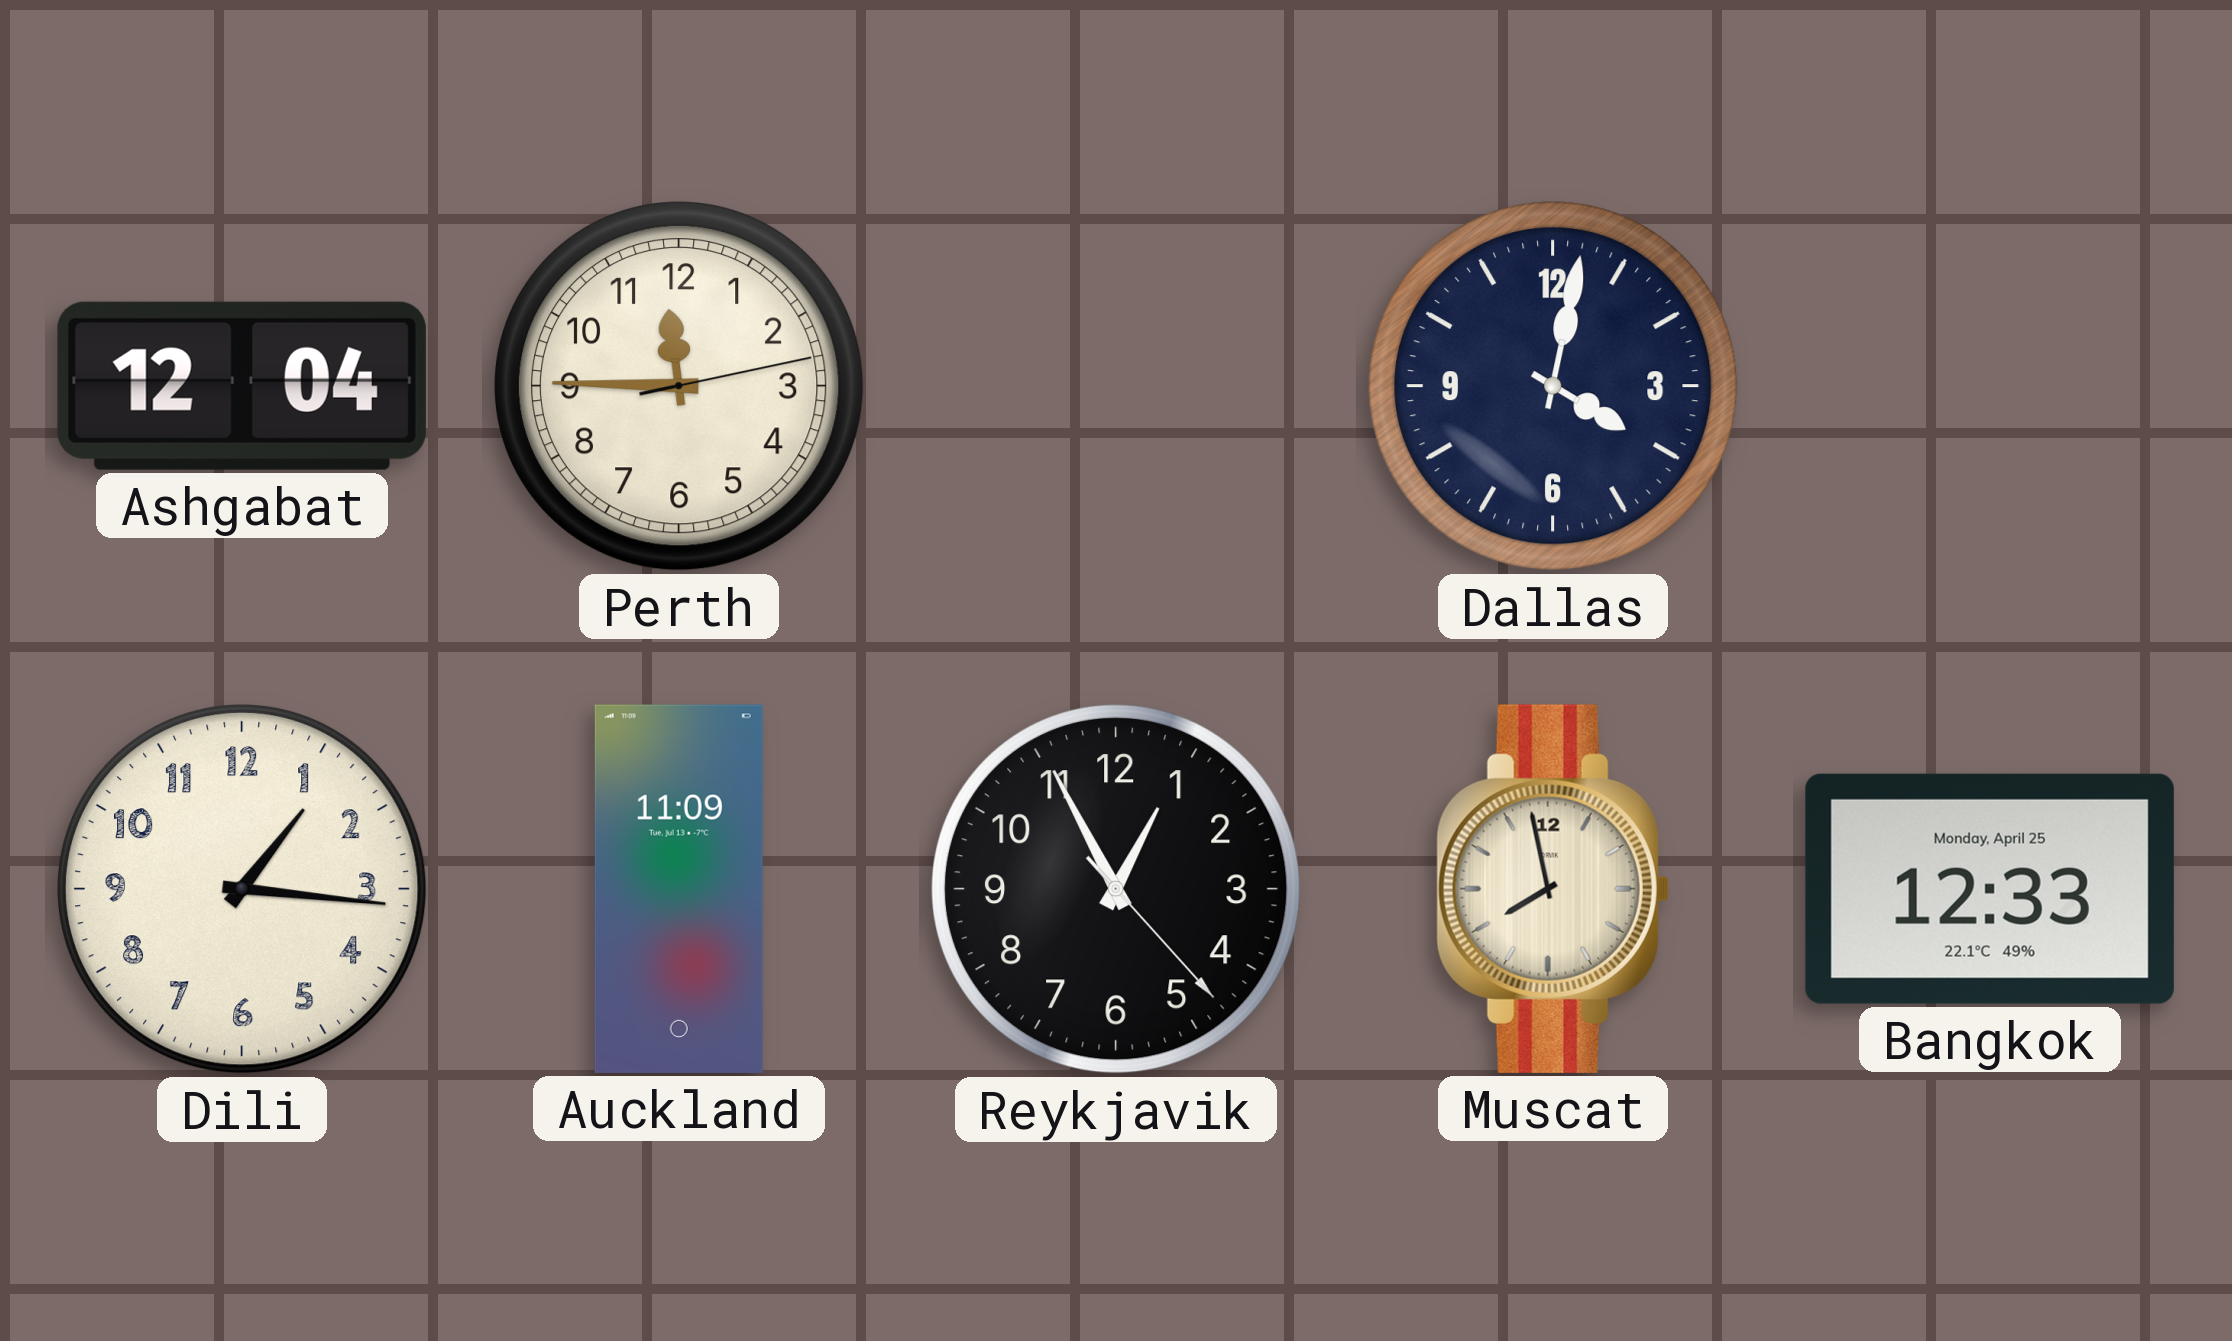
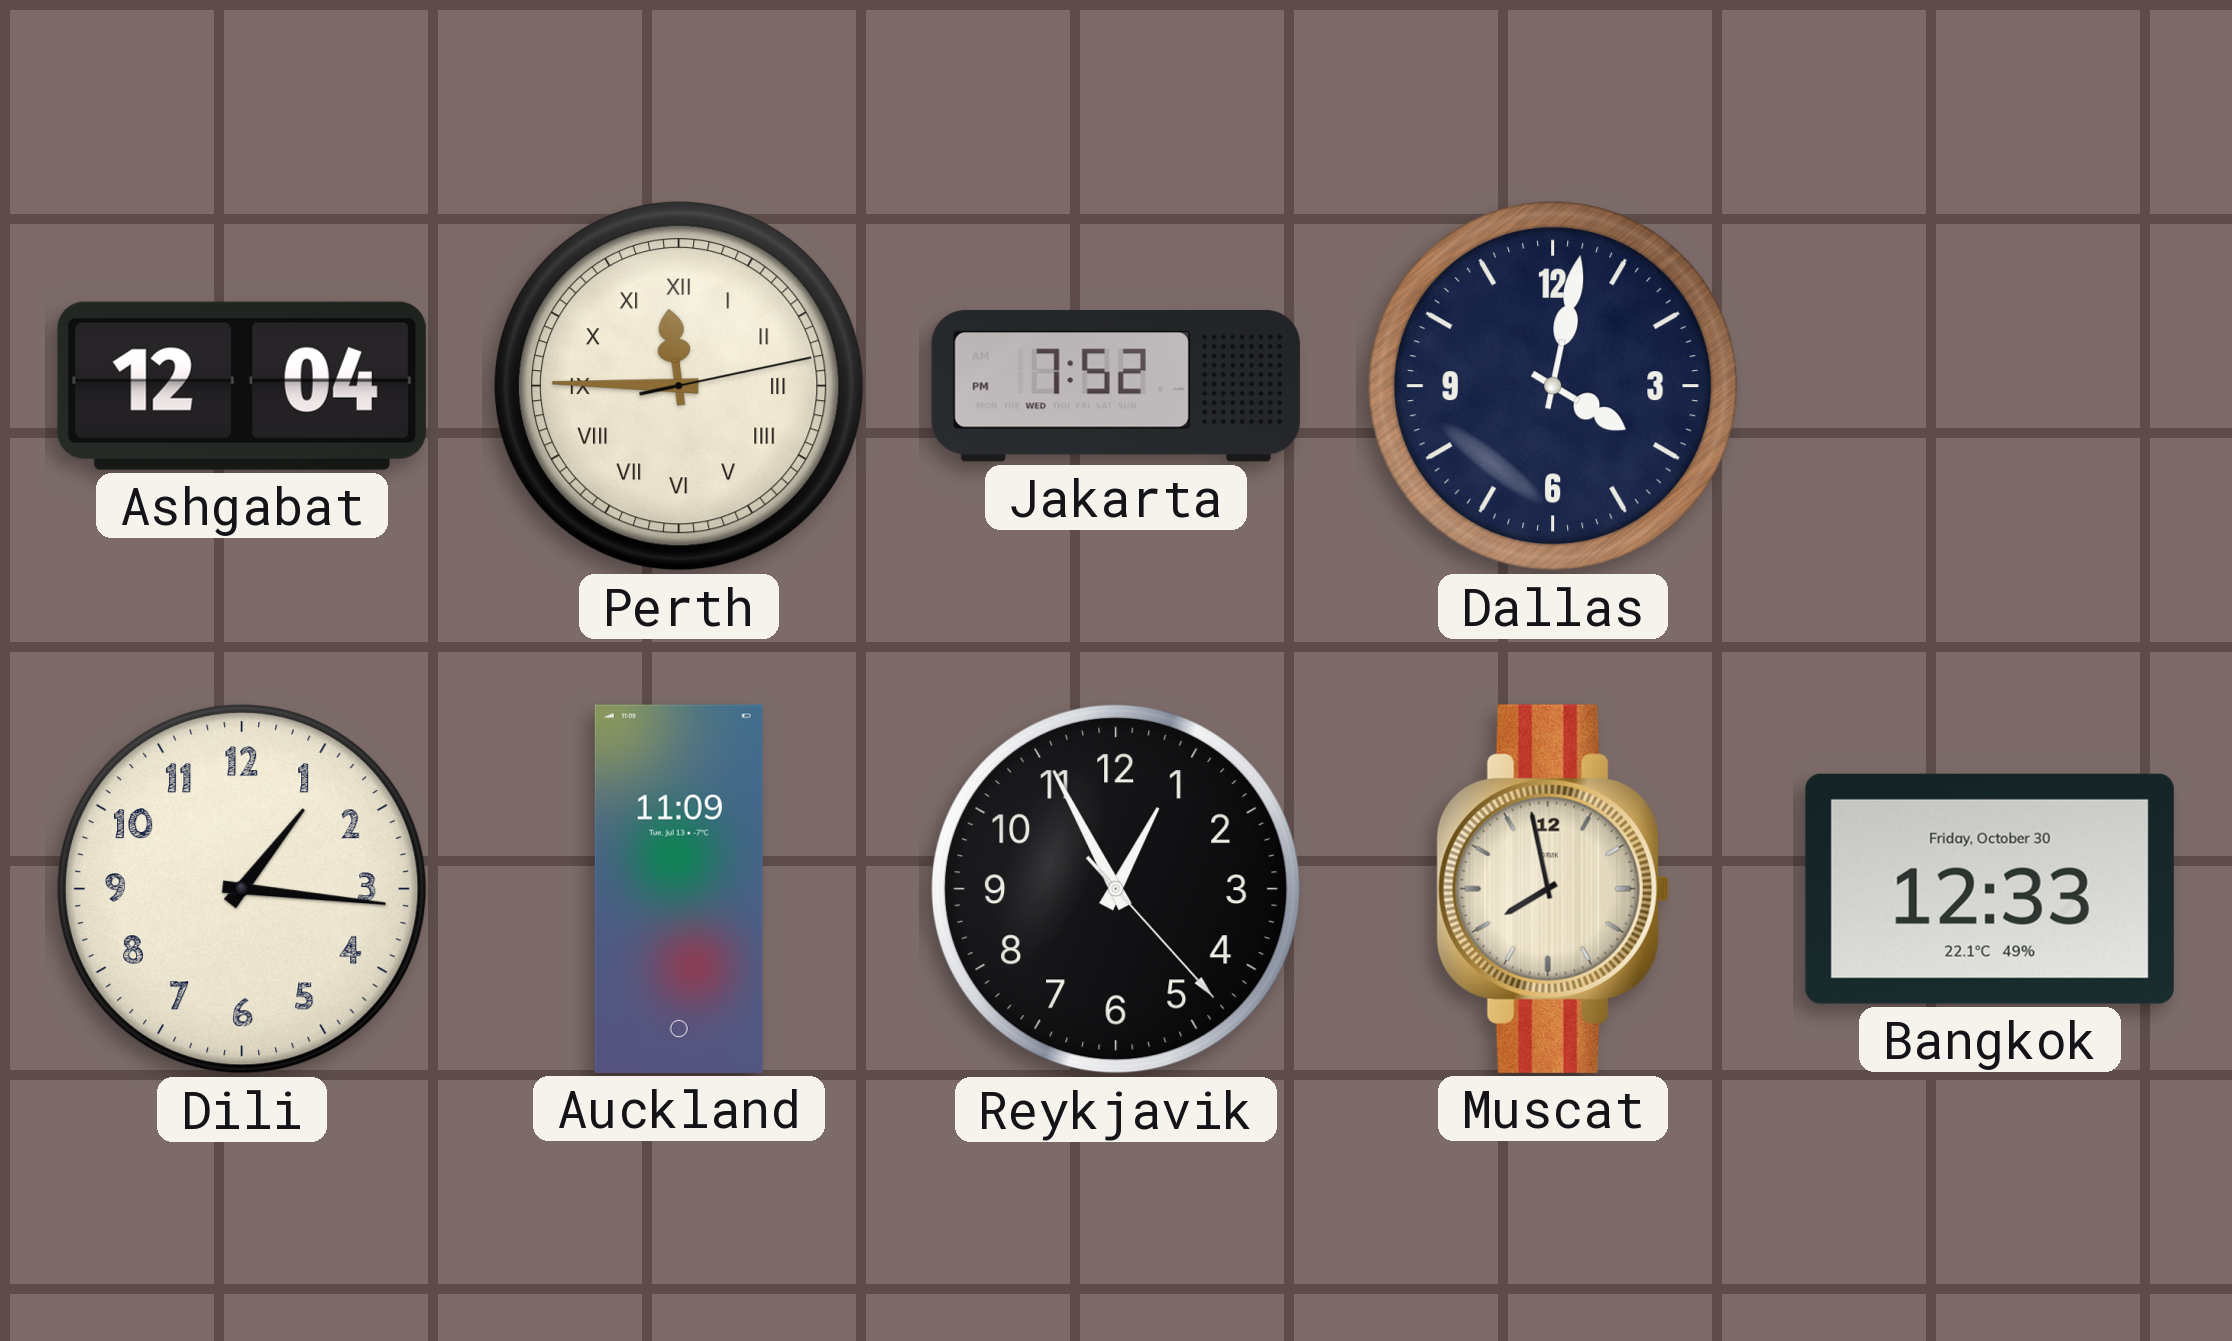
Perth numerals: Arabic -> Roman
Jakarta: none -> 7:52
Bangkok date: Monday, April 25 -> Friday, October 30
